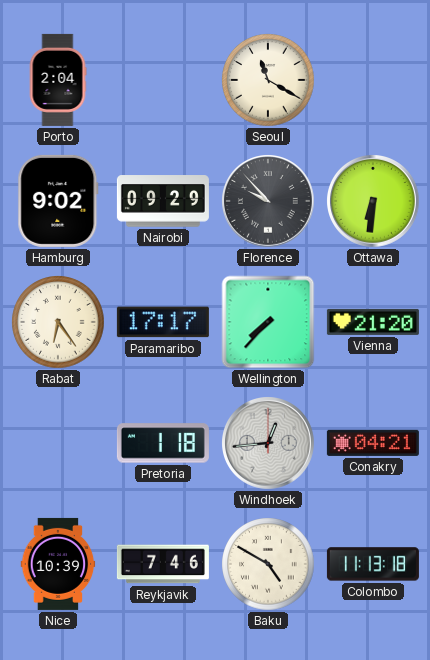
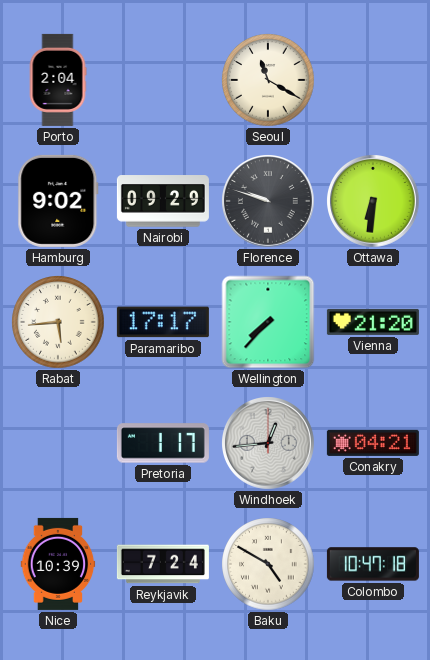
Florence: 9:53 -> 9:48
Rabat: 6:24 -> 5:44
Pretoria: 1:18 -> 1:17
Reykjavik: 7:46 -> 7:24
Colombo: 11:13 -> 10:47
